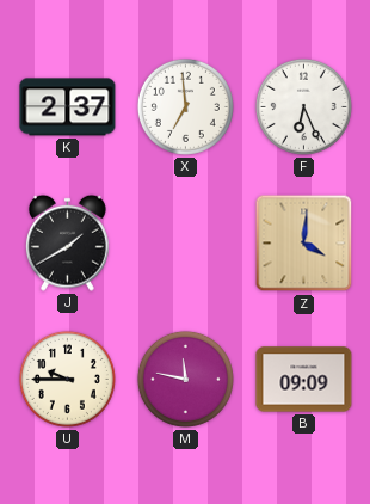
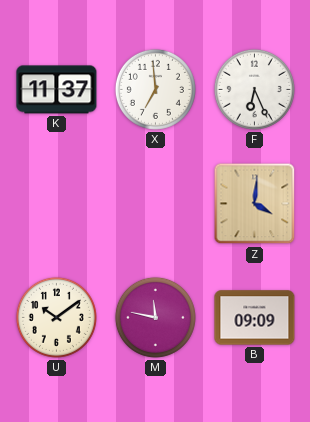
K: 2:37 -> 11:37
J: 1:40 -> none
U: 9:45 -> 10:09
